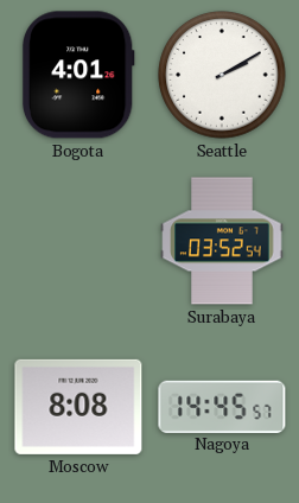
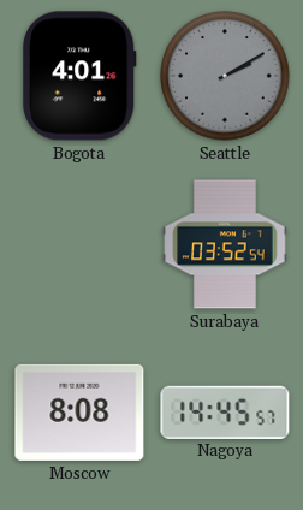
Seattle dial: white -> grey
